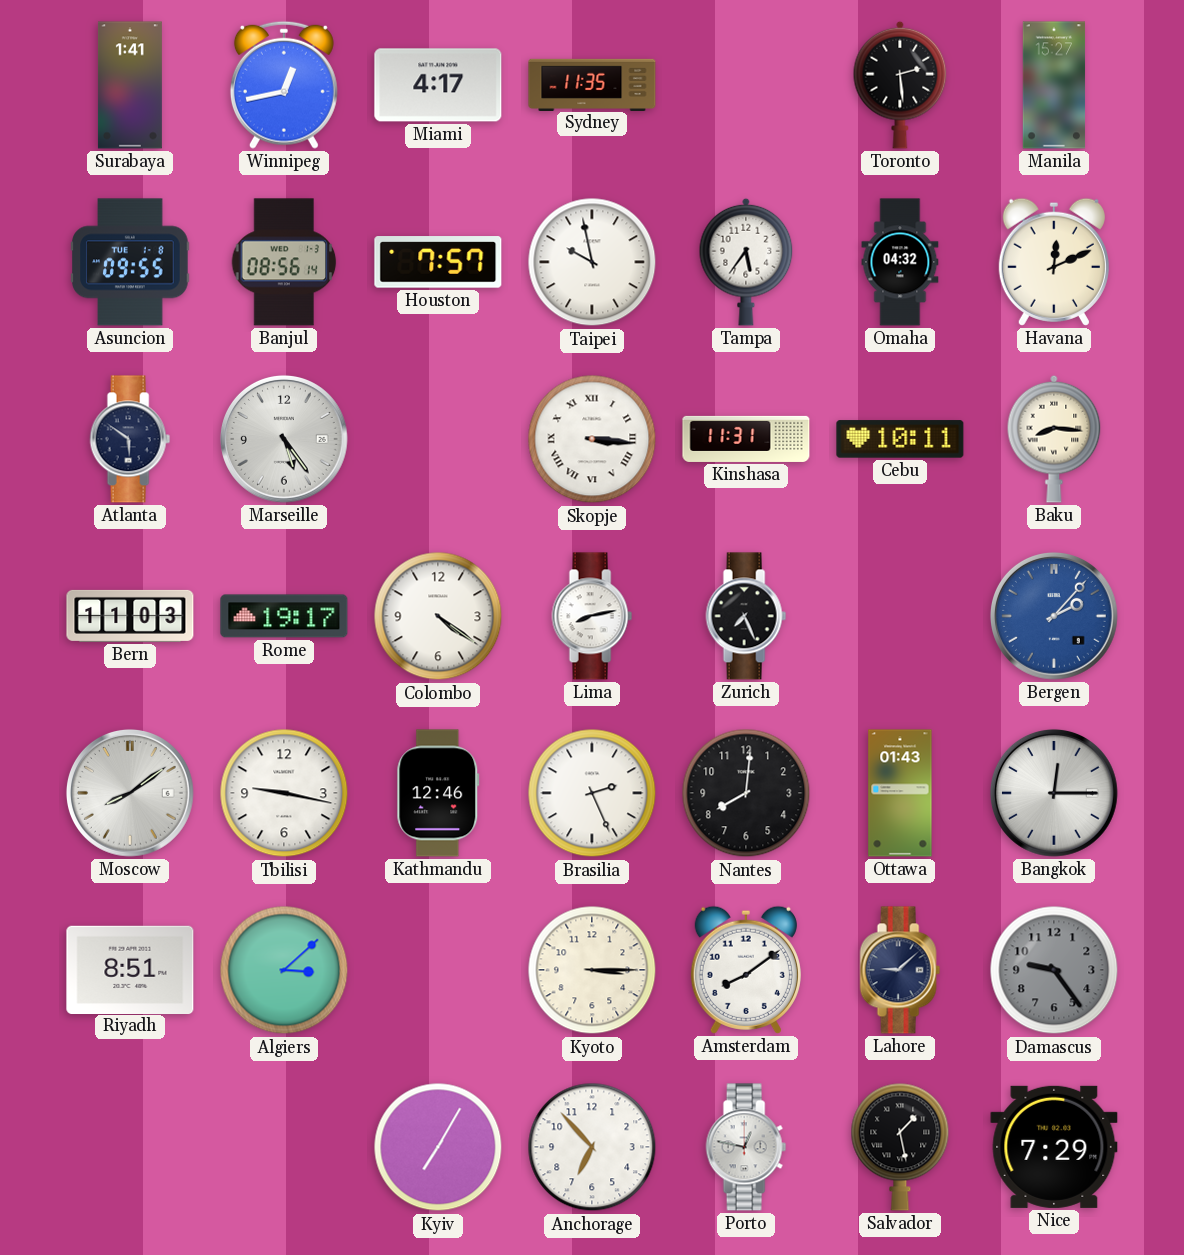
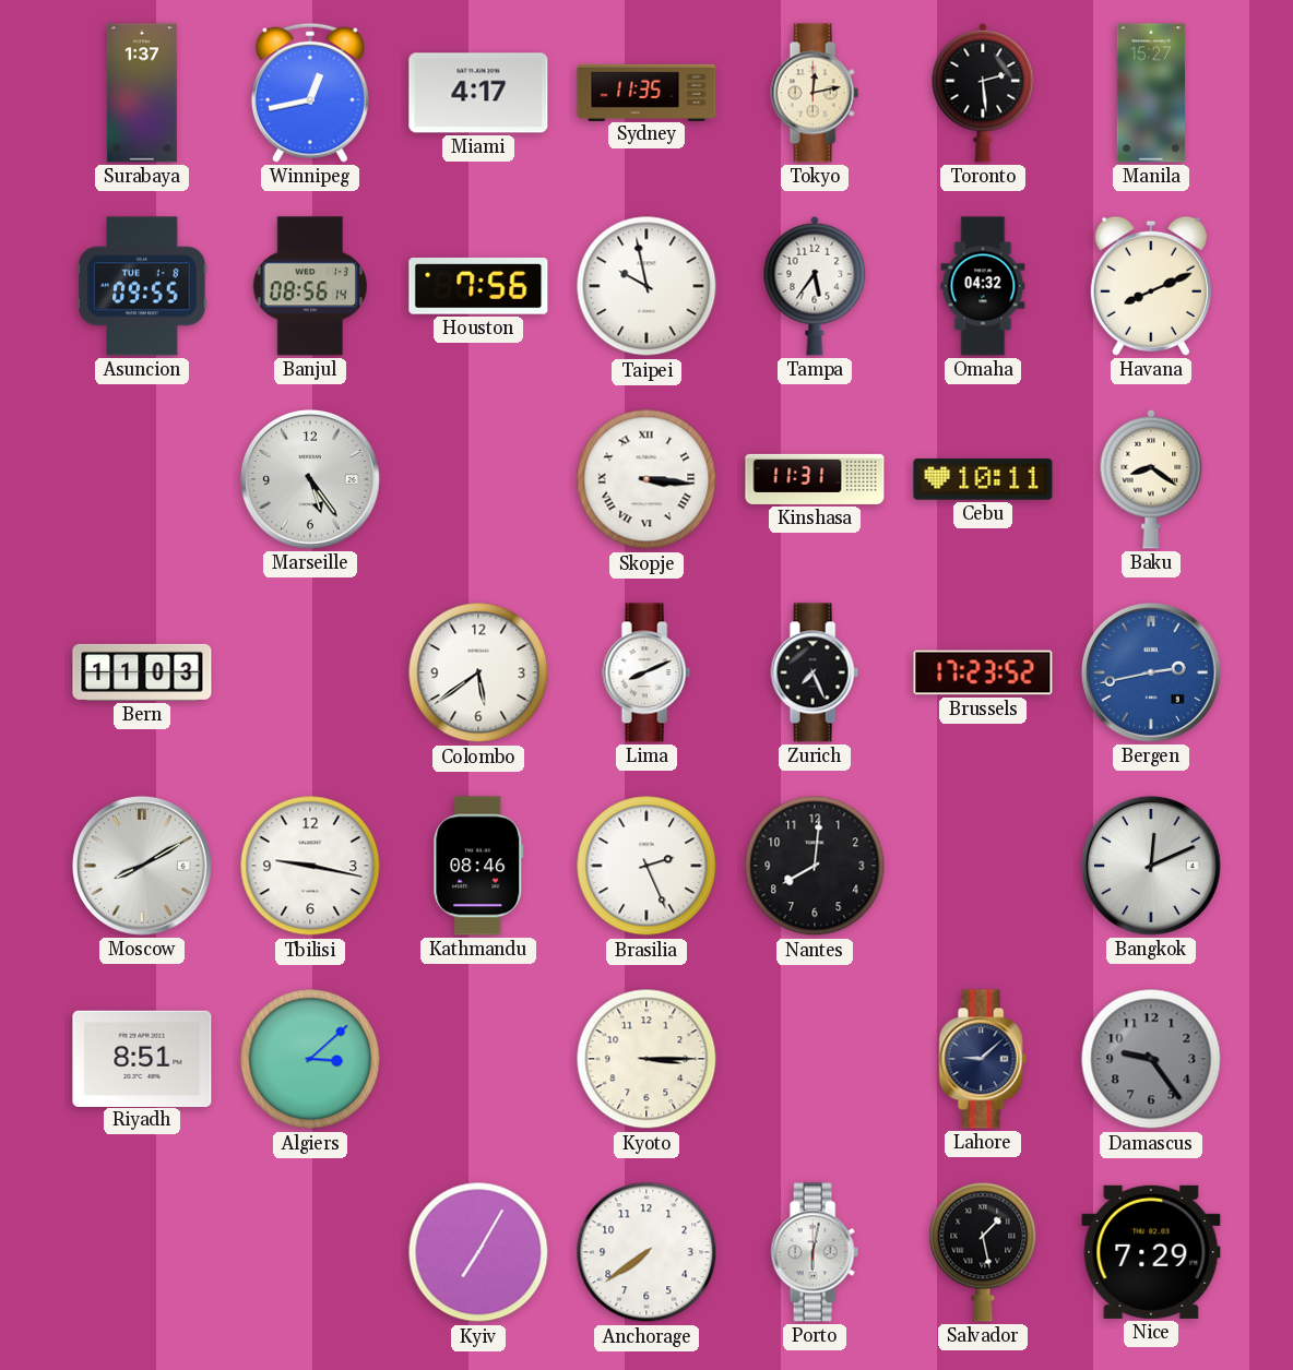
Surabaya: 1:41 -> 1:37
Tokyo: none -> 12:13
Houston: 7:57 -> 7:56
Havana: 12:11 -> 8:11
Atlanta: 5:51 -> none
Baku: 8:16 -> 8:21
Rome: 19:17 -> none
Colombo: 4:21 -> 5:39
Lima: 8:13 -> 8:11
Brussels: none -> 17:23
Bergen: 2:07 -> 2:43
Moscow: 8:09 -> 8:10
Kathmandu: 12:46 -> 08:46
Ottawa: 01:43 -> none
Bangkok: 12:15 -> 12:11
Amsterdam: 8:09 -> none
Anchorage: 6:53 -> 7:39
Porto: 12:47 -> 6:02
